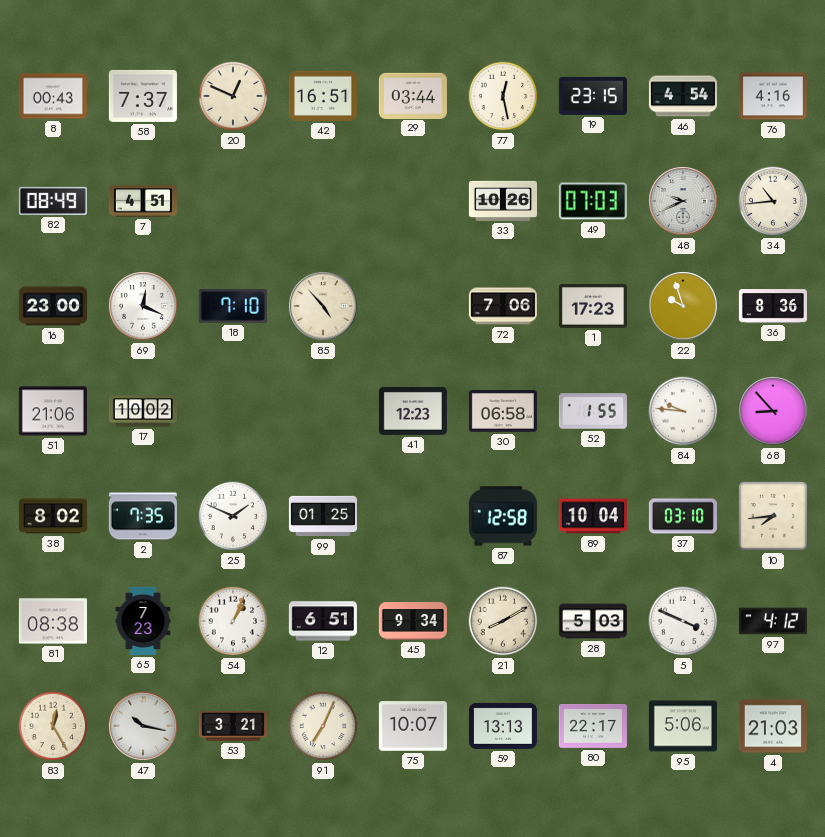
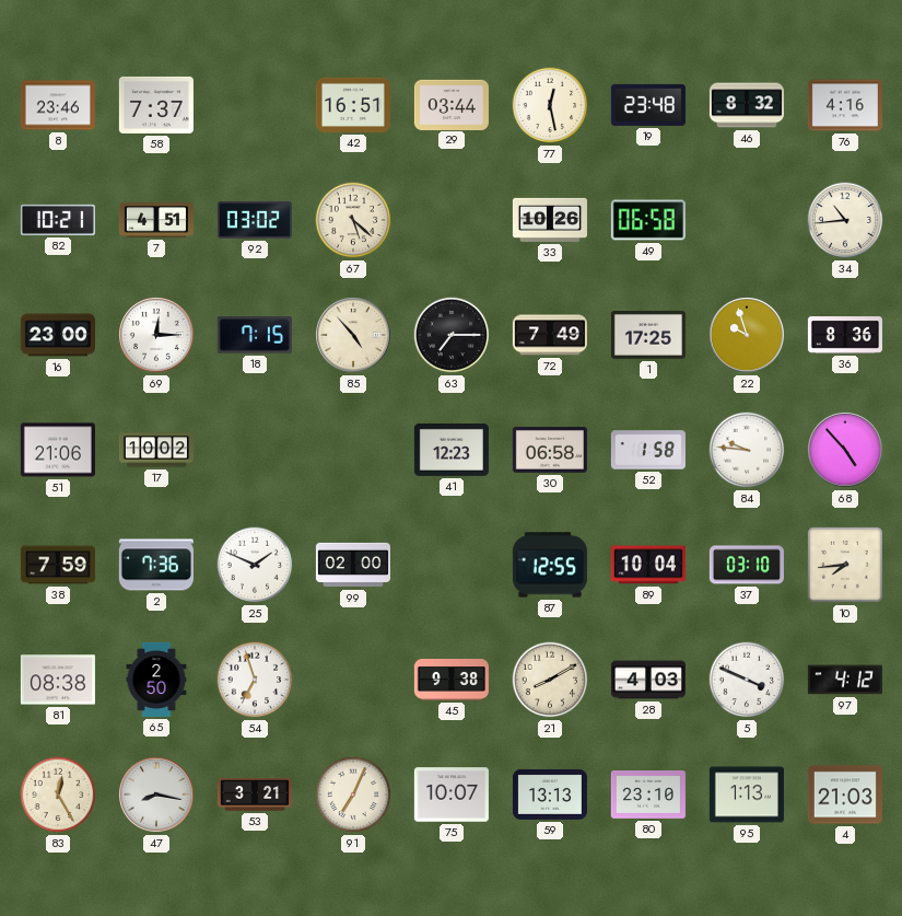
8: 00:43 -> 23:46
20: 12:49 -> none
19: 23:15 -> 23:48
46: 4:54 -> 8:32
82: 08:49 -> 10:21
92: none -> 03:02
67: none -> 5:22
49: 07:03 -> 06:58
48: 9:41 -> none
69: 12:19 -> 12:15
18: 7:10 -> 7:15
63: none -> 7:15
72: 7:06 -> 7:49
1: 17:23 -> 17:25
52: 1:55 -> 1:58
68: 8:53 -> 4:53
38: 8:02 -> 7:59
2: 7:35 -> 7:36
99: 01:25 -> 02:00
87: 12:58 -> 12:55
65: 7:23 -> 2:50
54: 1:04 -> 6:57
12: 6:51 -> none
45: 9:34 -> 9:38
28: 5:03 -> 4:03
47: 10:17 -> 8:17
80: 22:17 -> 23:10
95: 5:06 -> 1:13
